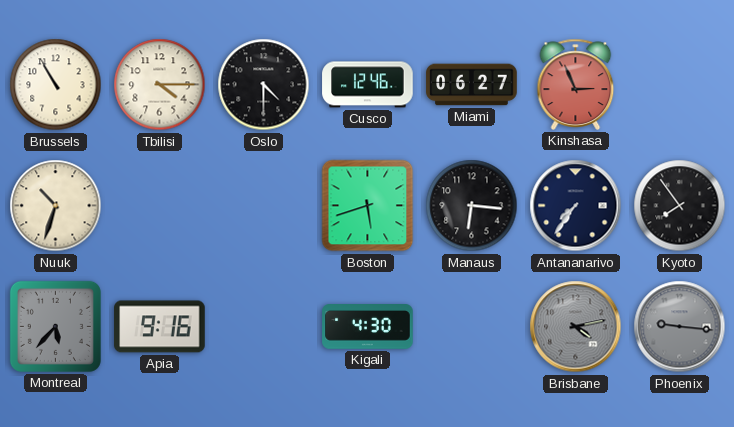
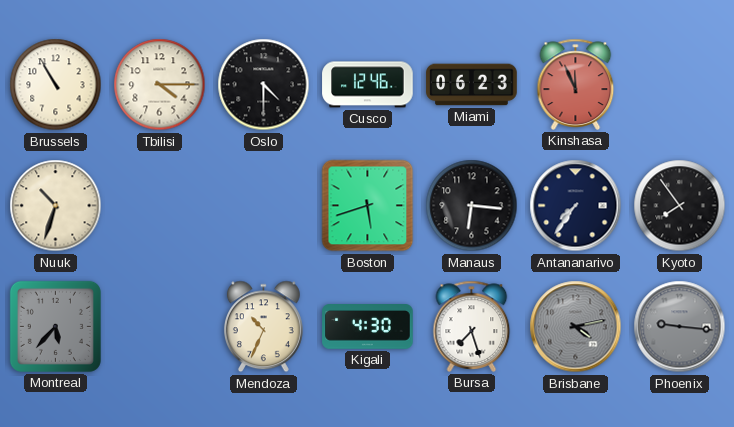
Miami: 06:27 -> 06:23
Kinshasa: 2:56 -> 11:56
Apia: 9:16 -> none
Mendoza: none -> 10:34
Bursa: none -> 7:27
